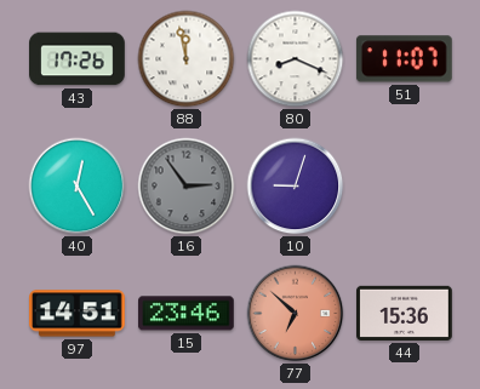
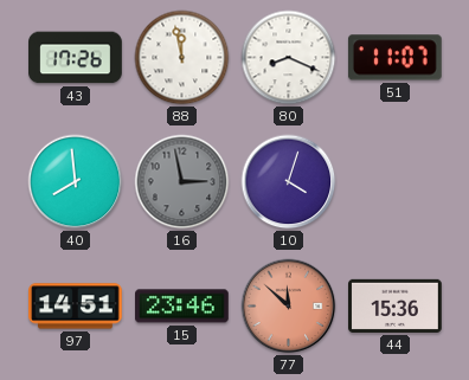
40: 12:25 -> 7:59
16: 2:54 -> 2:58
10: 9:03 -> 4:03
77: 6:52 -> 11:52
